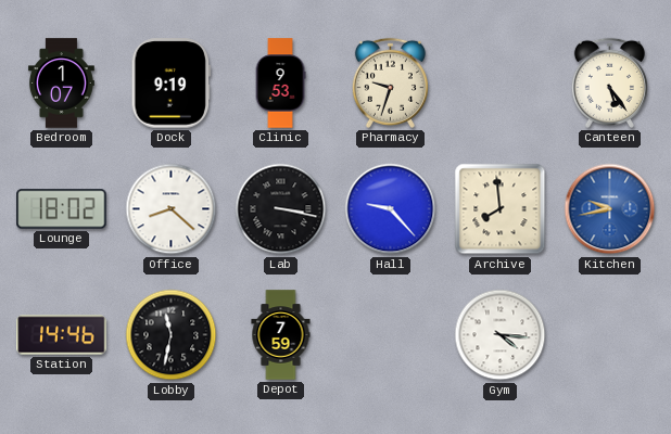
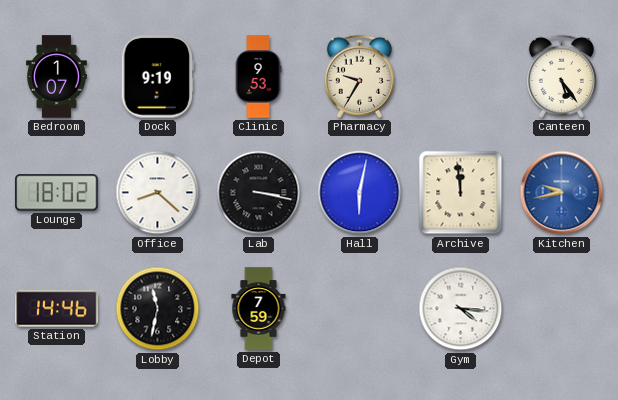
Pharmacy: 9:33 -> 9:35
Hall: 9:23 -> 6:02
Archive: 7:59 -> 11:59
